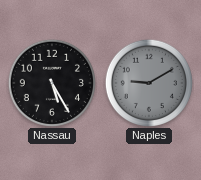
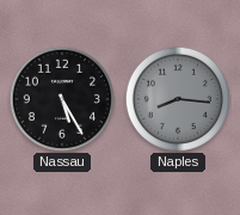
Naples: 9:10 -> 8:16
